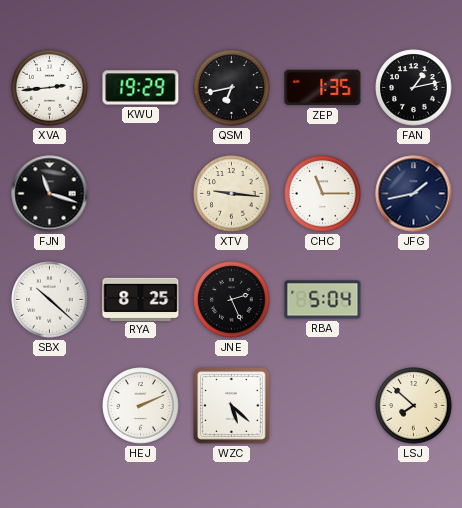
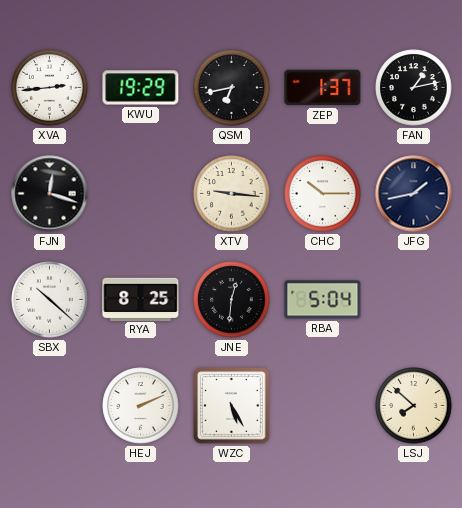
ZEP: 1:35 -> 1:37
FJN: 11:18 -> 12:18
CHC: 11:15 -> 10:15
JNE: 2:26 -> 12:31
WZC: 5:22 -> 5:25
